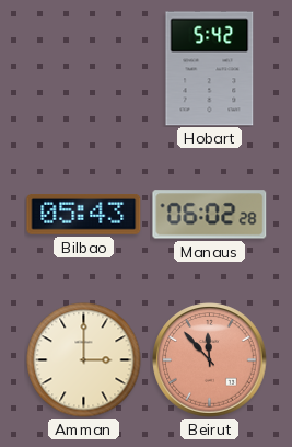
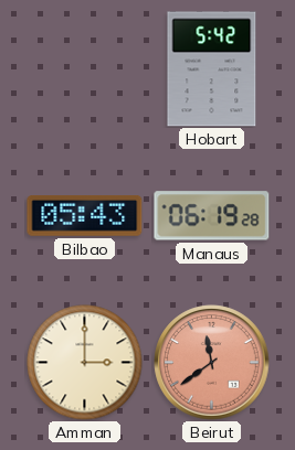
Manaus: 06:02 -> 06:19
Beirut: 11:53 -> 11:39
